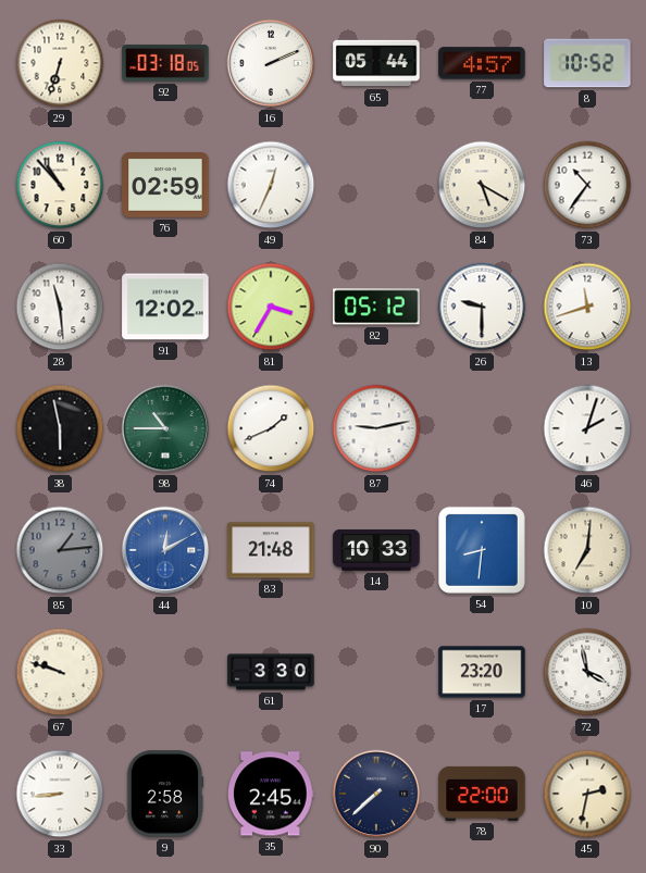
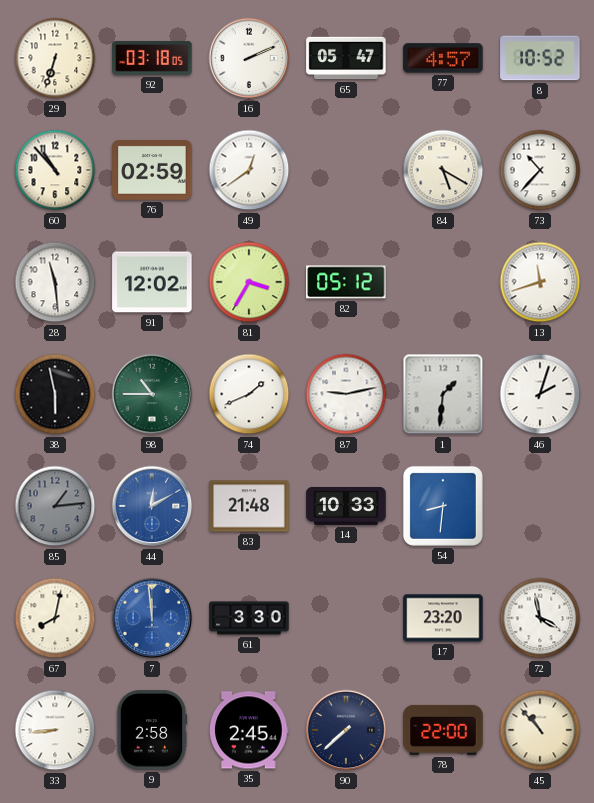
65: 05:44 -> 05:47
49: 12:34 -> 12:39
73: 10:36 -> 10:37
26: 9:30 -> none
1: none -> 1:31
10: 7:01 -> none
67: 9:48 -> 8:02
7: none -> 11:59
45: 2:32 -> 10:53
